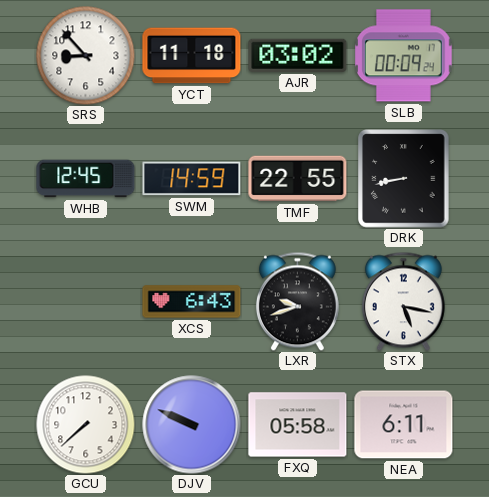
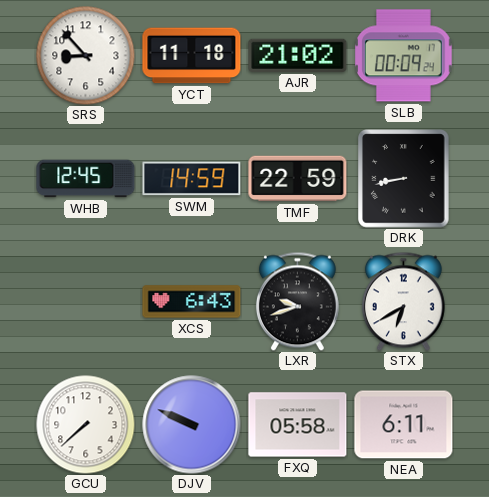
AJR: 03:02 -> 21:02
TMF: 22:55 -> 22:59
STX: 5:17 -> 6:40
